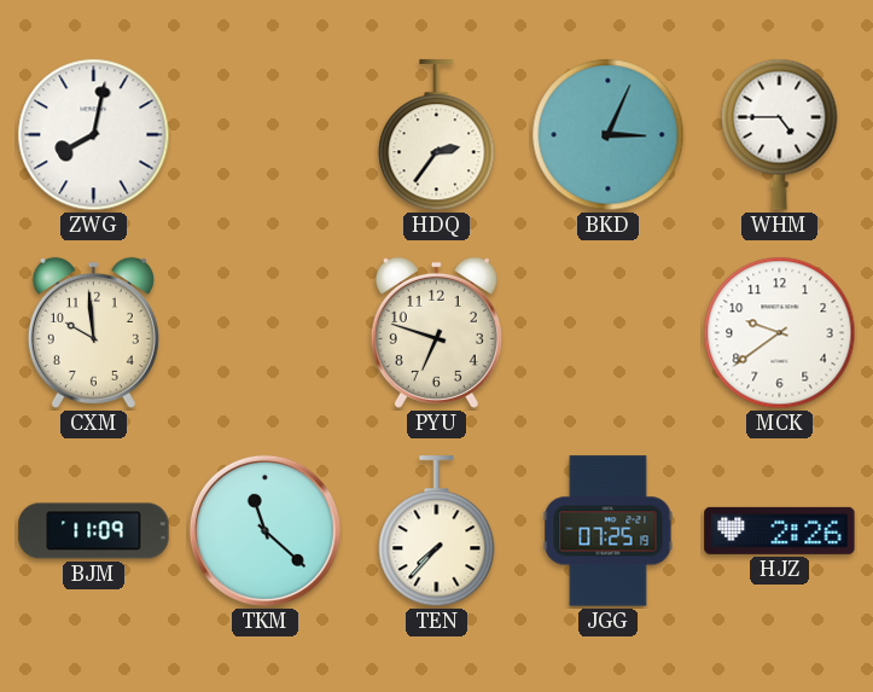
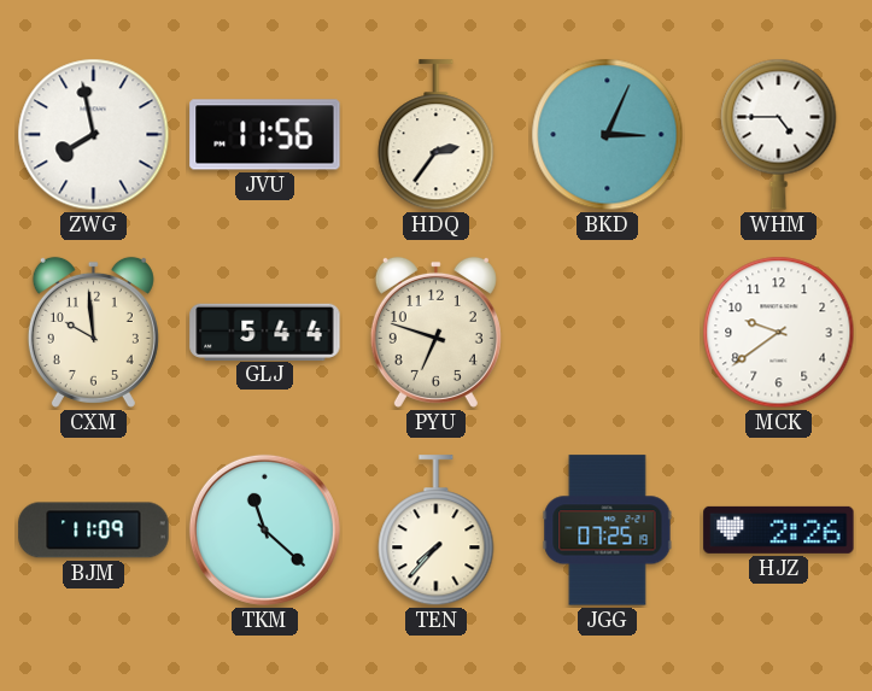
ZWG: 8:02 -> 7:58
JVU: none -> 11:56
GLJ: none -> 5:44
